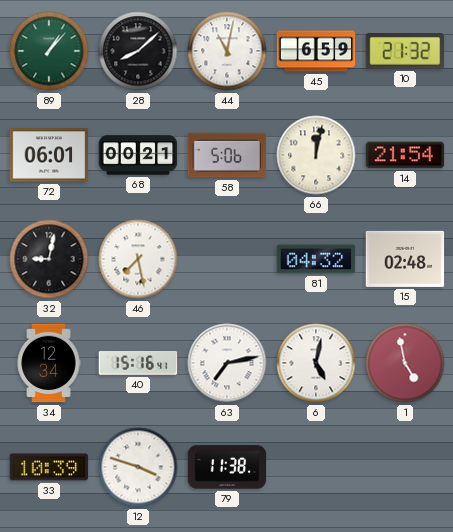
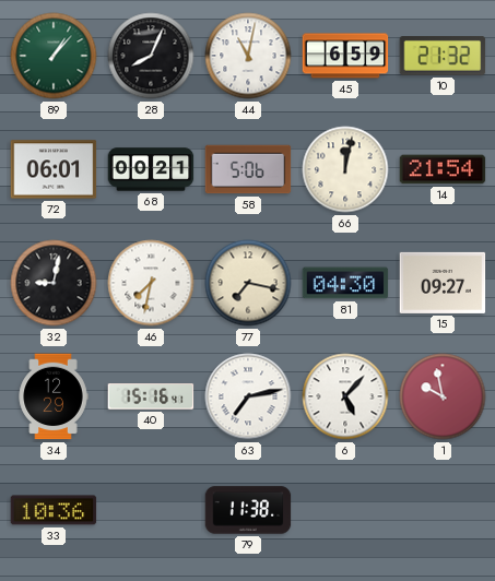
28: 8:08 -> 8:04
46: 7:28 -> 7:32
77: none -> 7:17
81: 04:32 -> 04:30
15: 02:48 -> 09:27
34: 12:34 -> 12:29
6: 5:02 -> 5:07
1: 4:58 -> 9:58
33: 10:39 -> 10:36
12: 3:48 -> none
